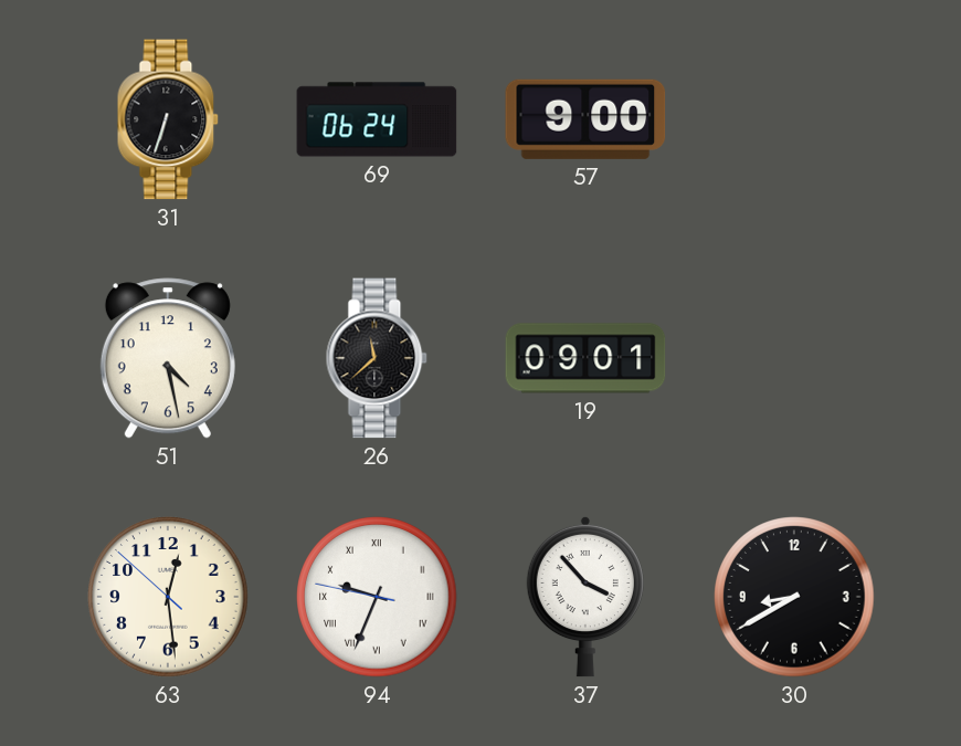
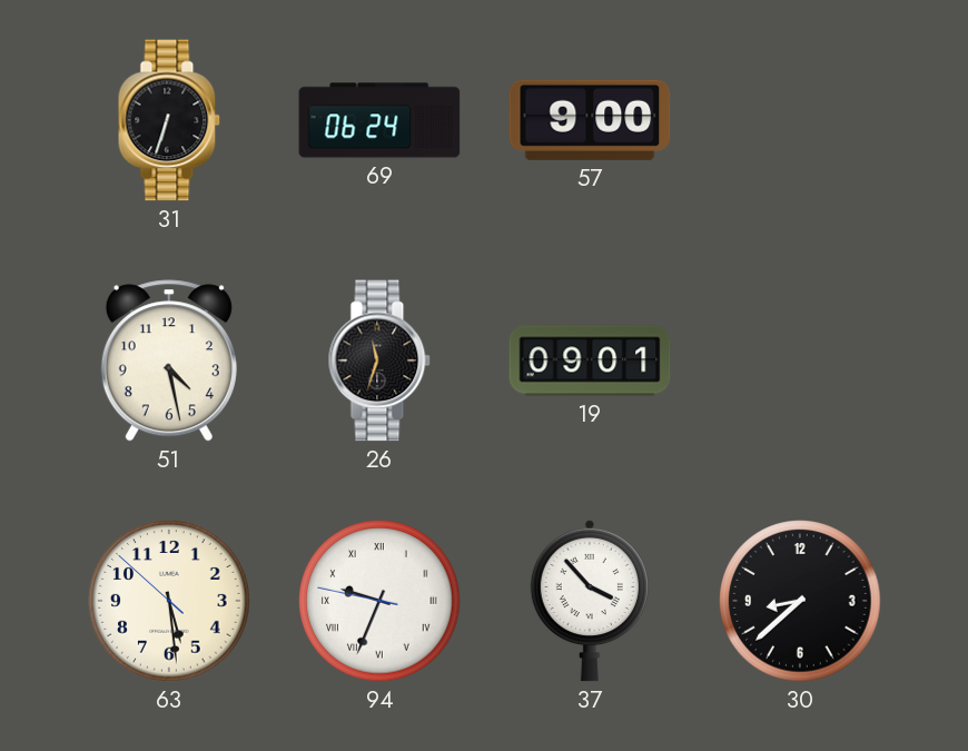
26: 11:38 -> 11:33
63: 12:28 -> 5:28
30: 8:40 -> 8:38
